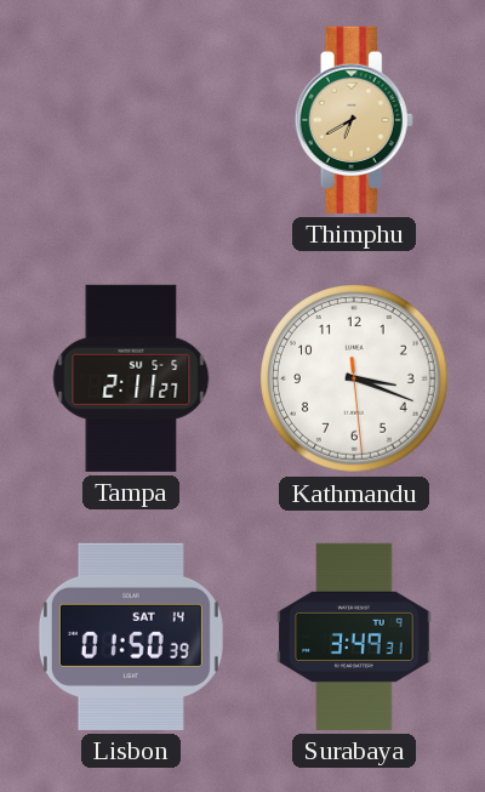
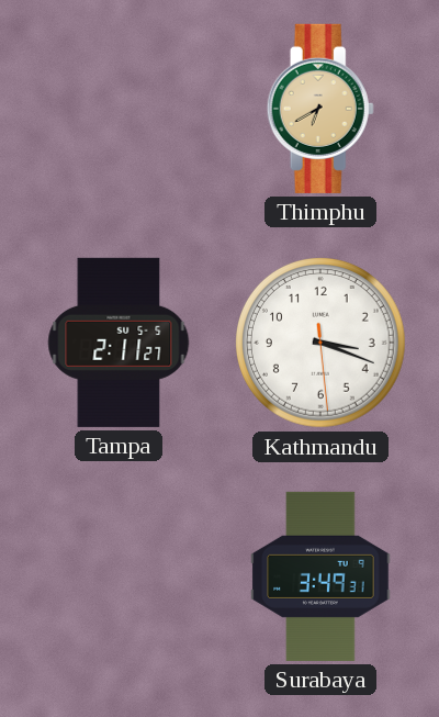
Lisbon: 01:50 -> none
